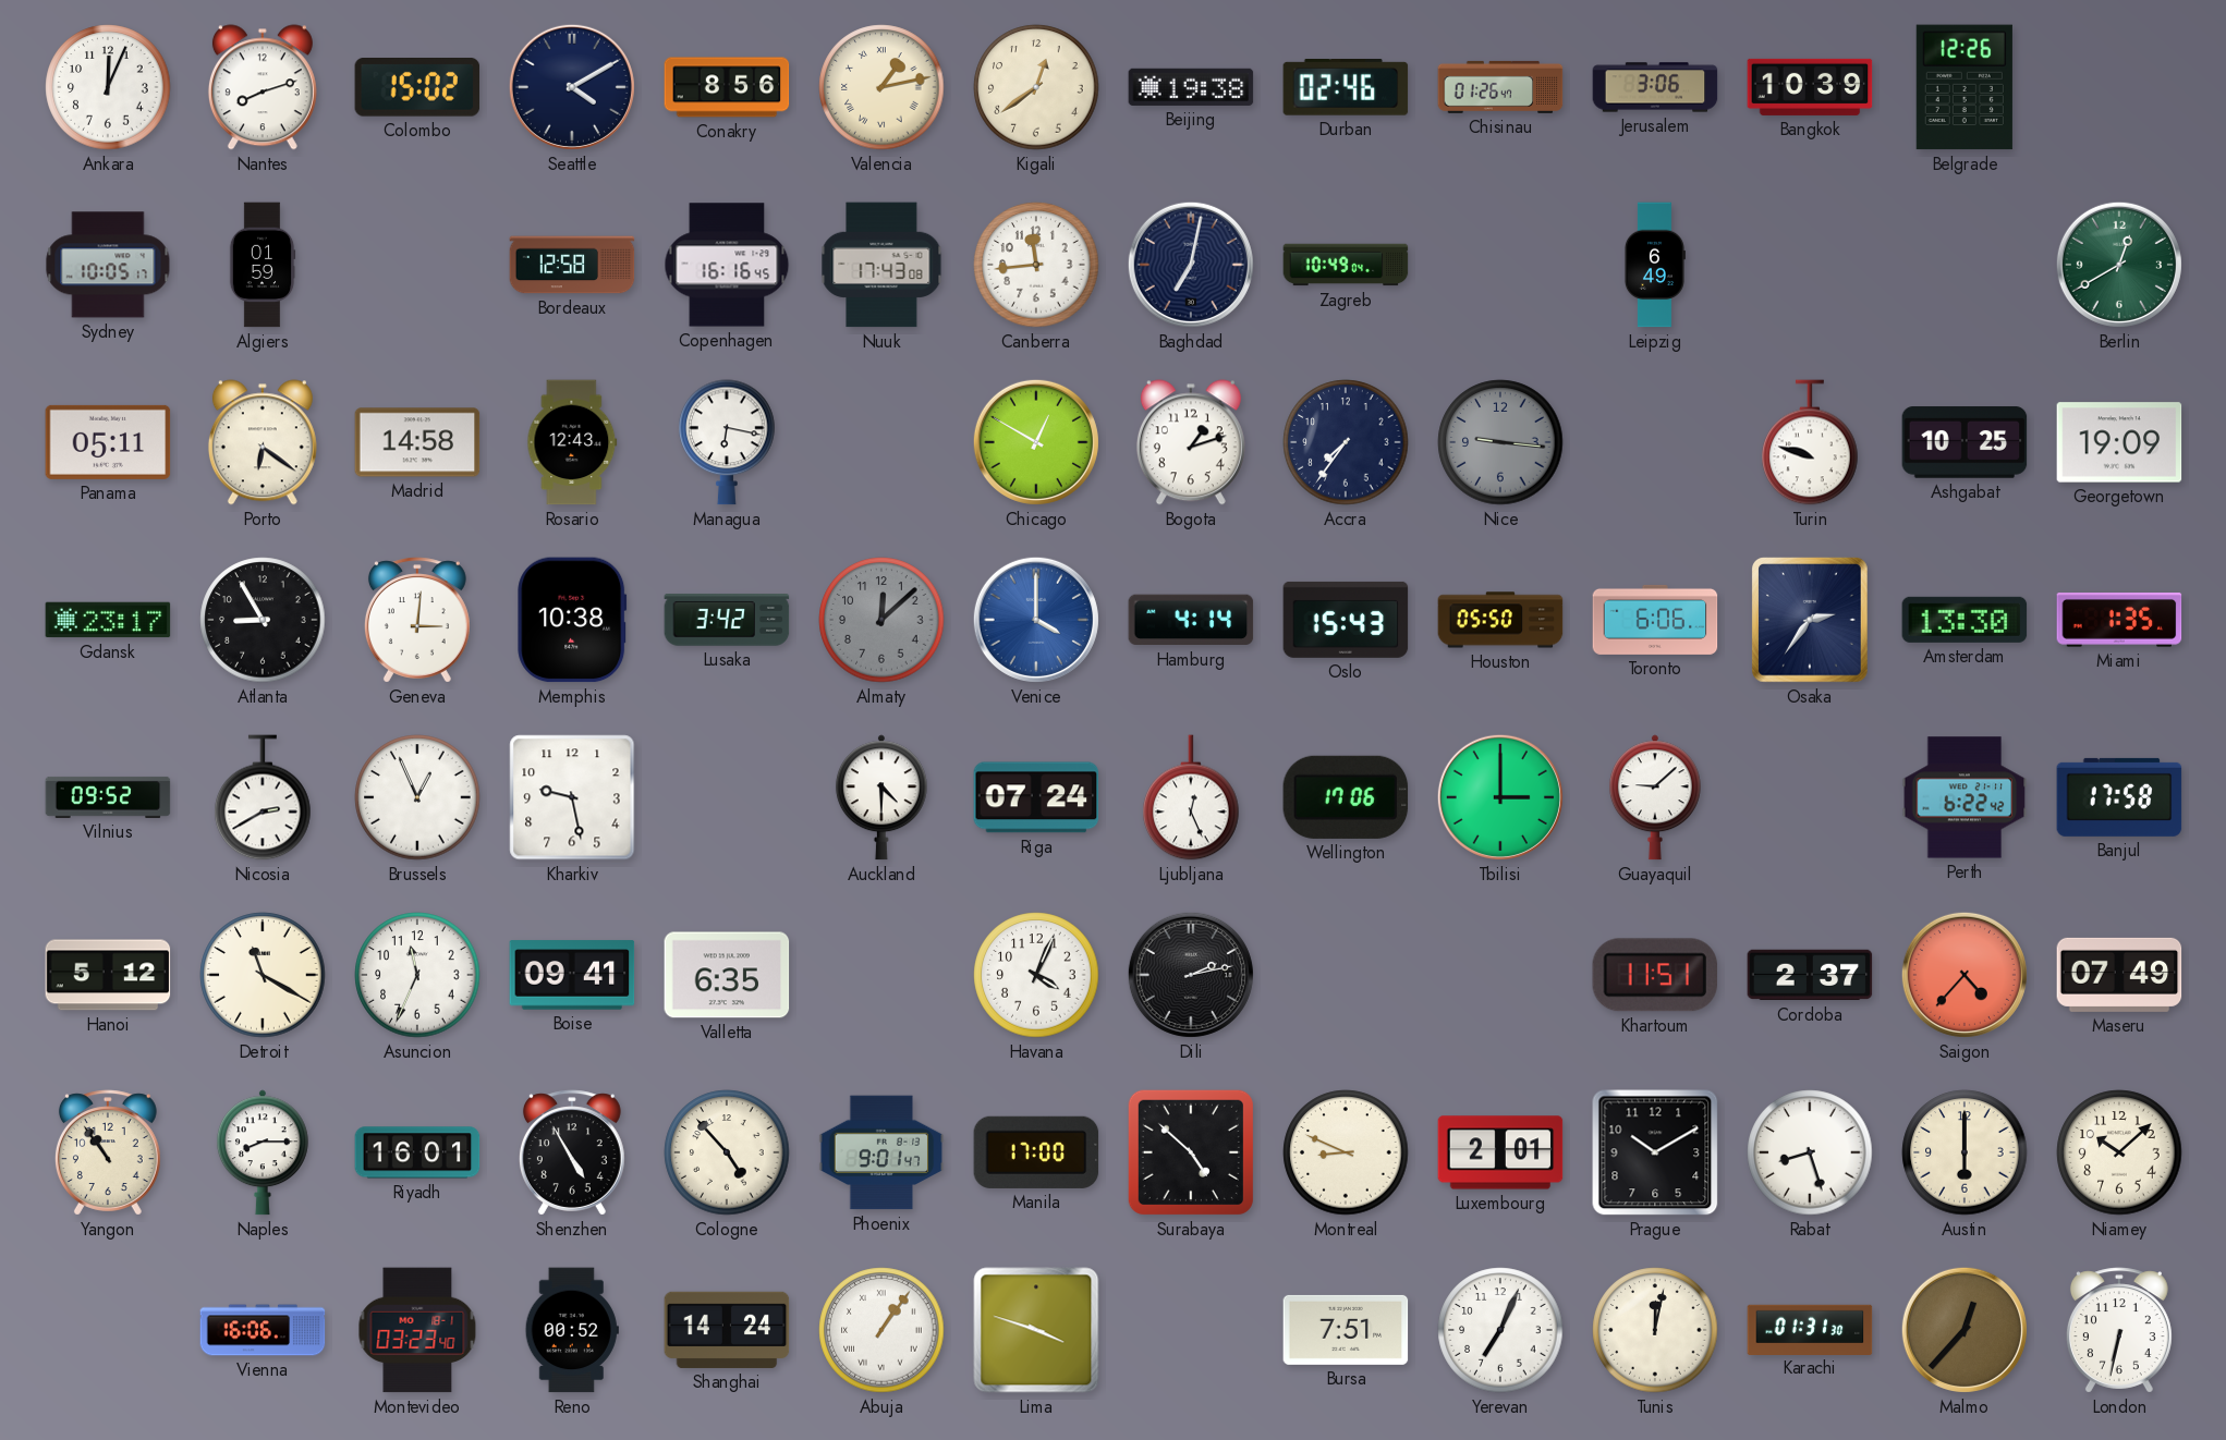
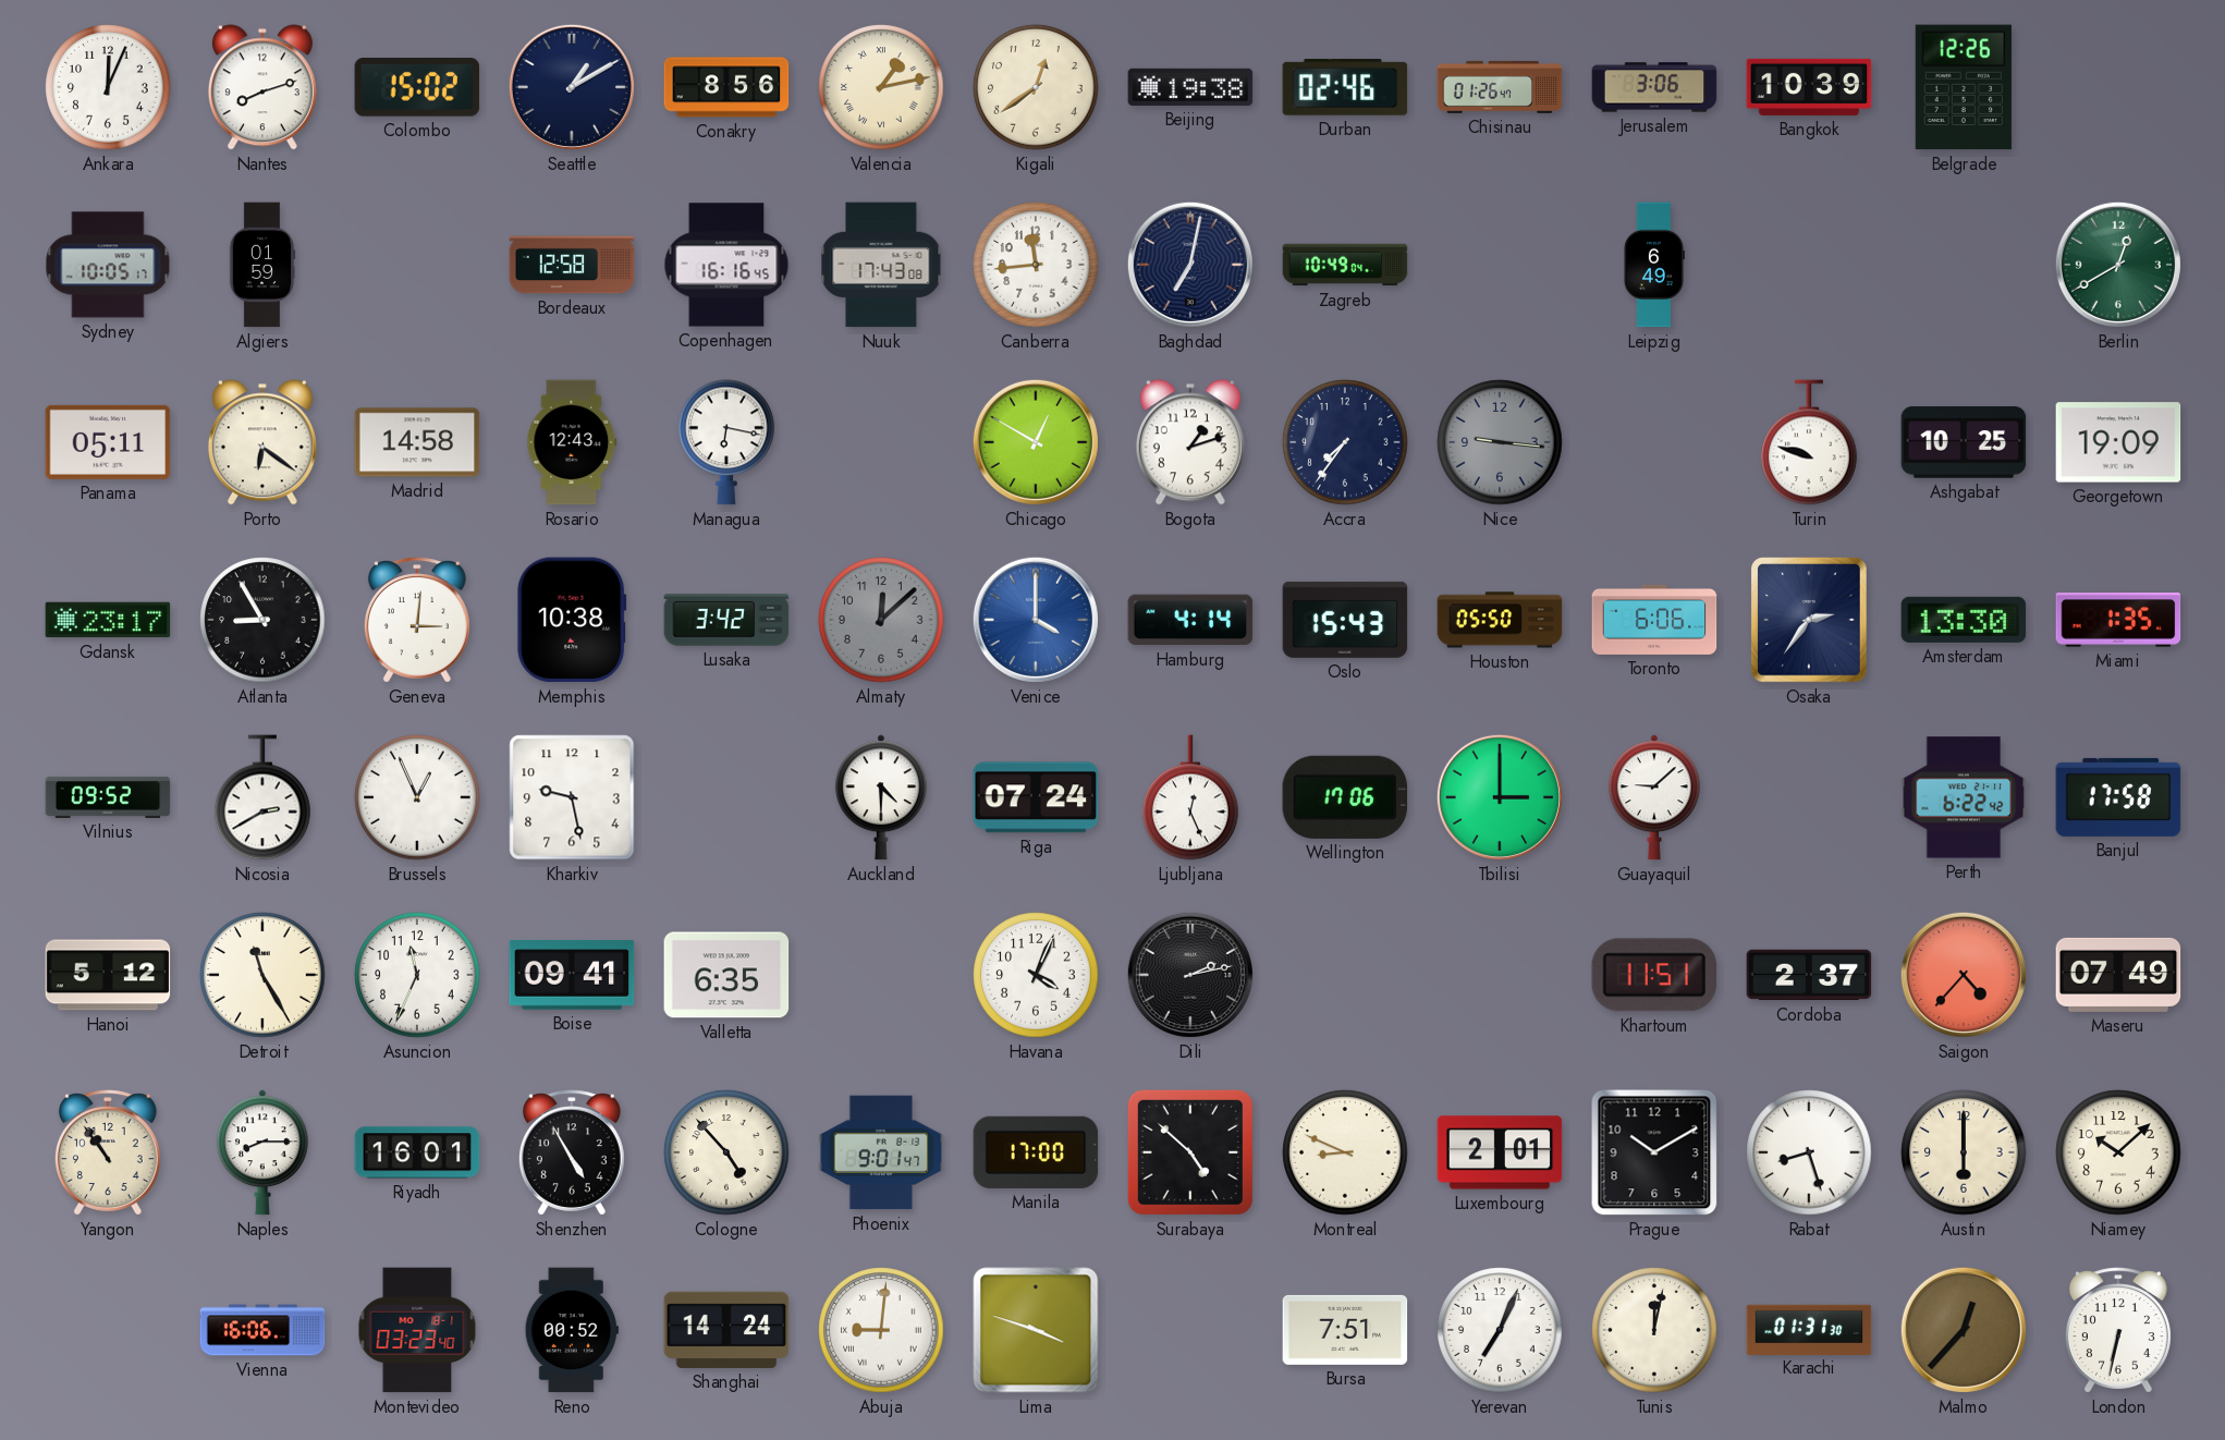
Seattle: 4:10 -> 1:10
Detroit: 11:20 -> 11:25
Abuja: 1:06 -> 9:01
